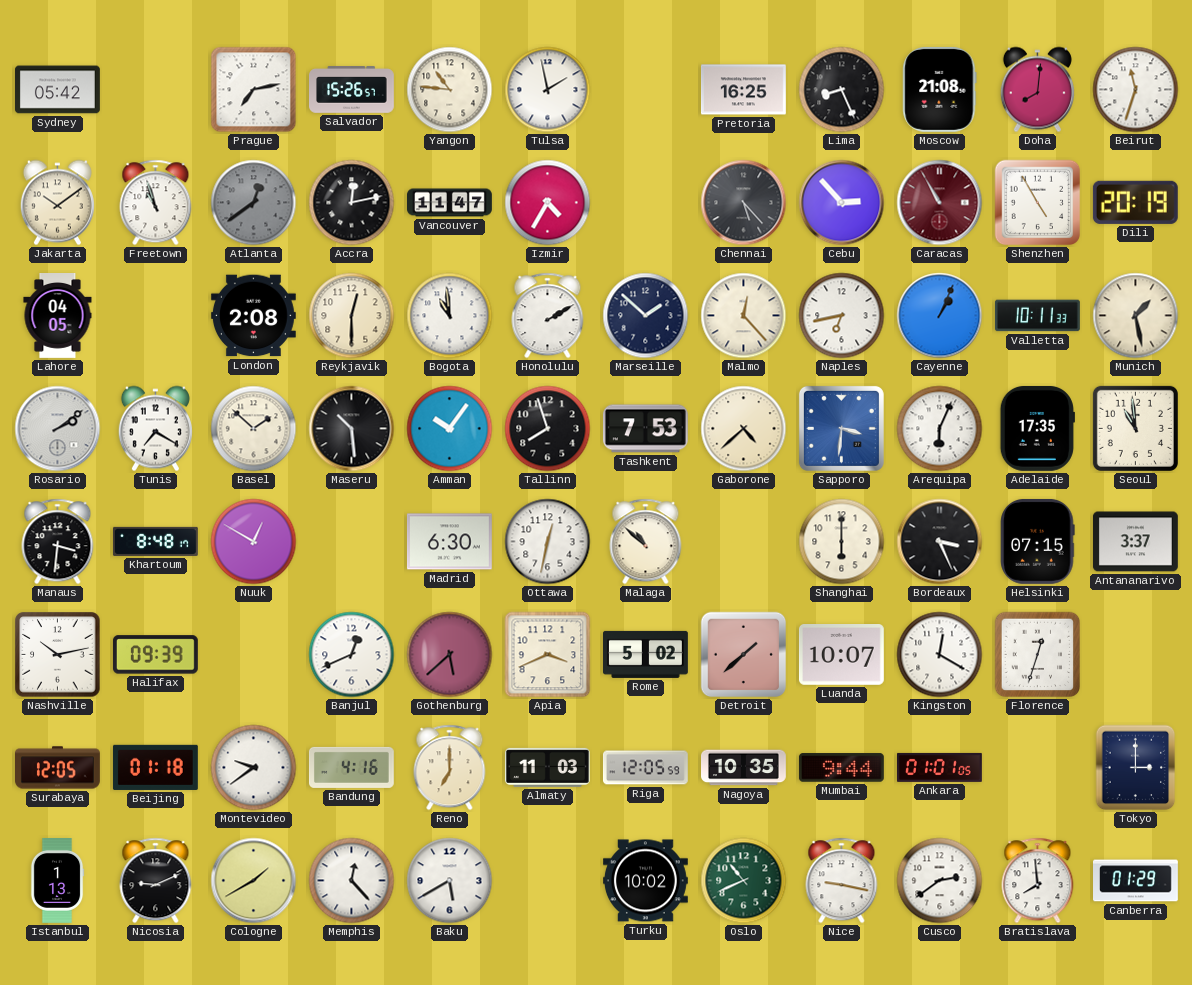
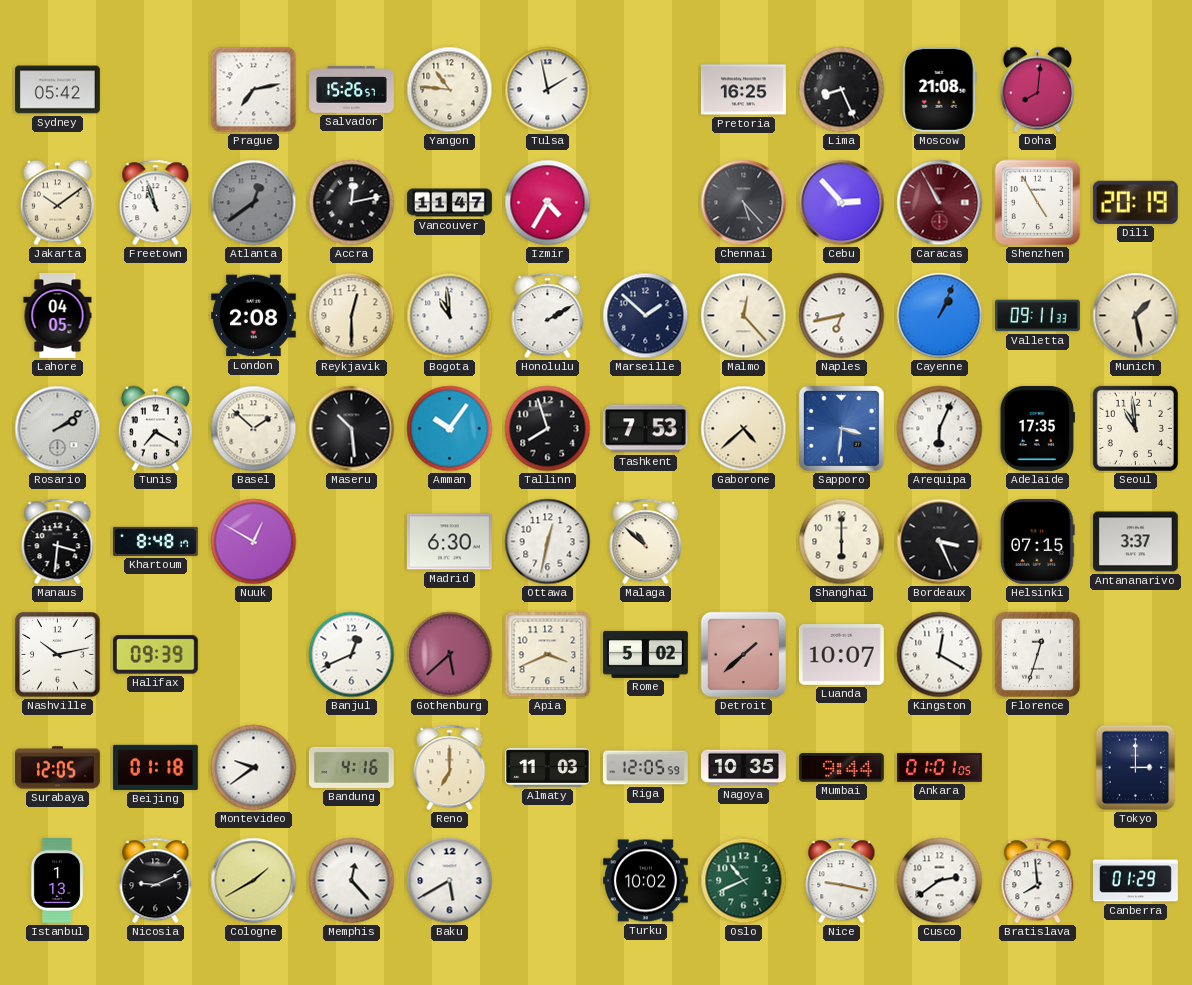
Beirut: 11:33 -> none
Valletta: 10:11 -> 09:11
